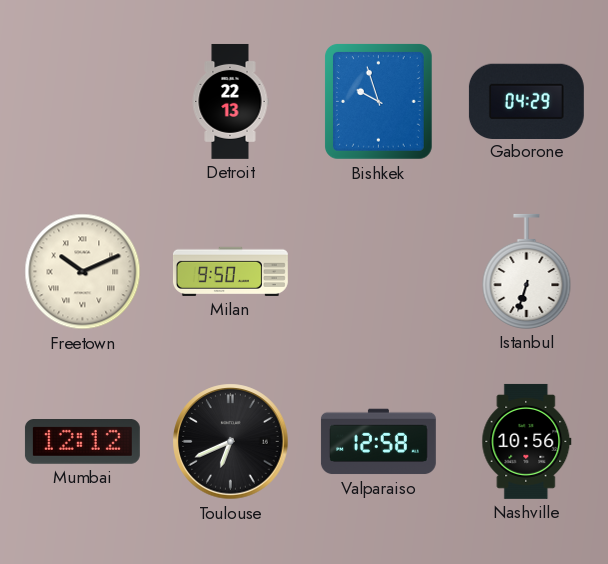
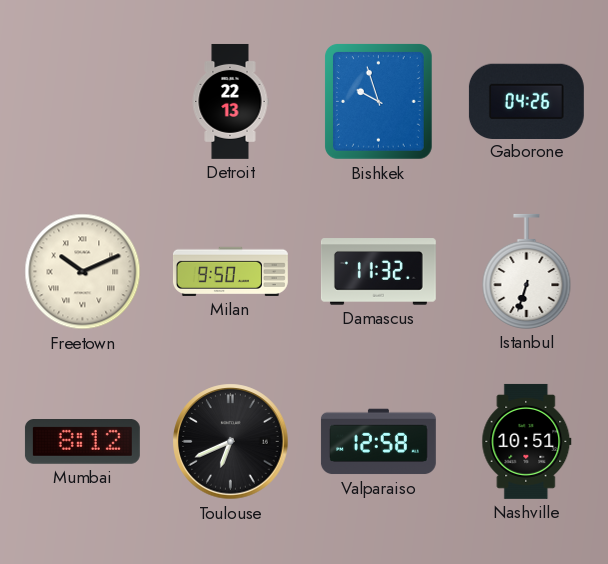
Gaborone: 04:29 -> 04:26
Damascus: none -> 11:32
Mumbai: 12:12 -> 8:12
Nashville: 10:56 -> 10:51
